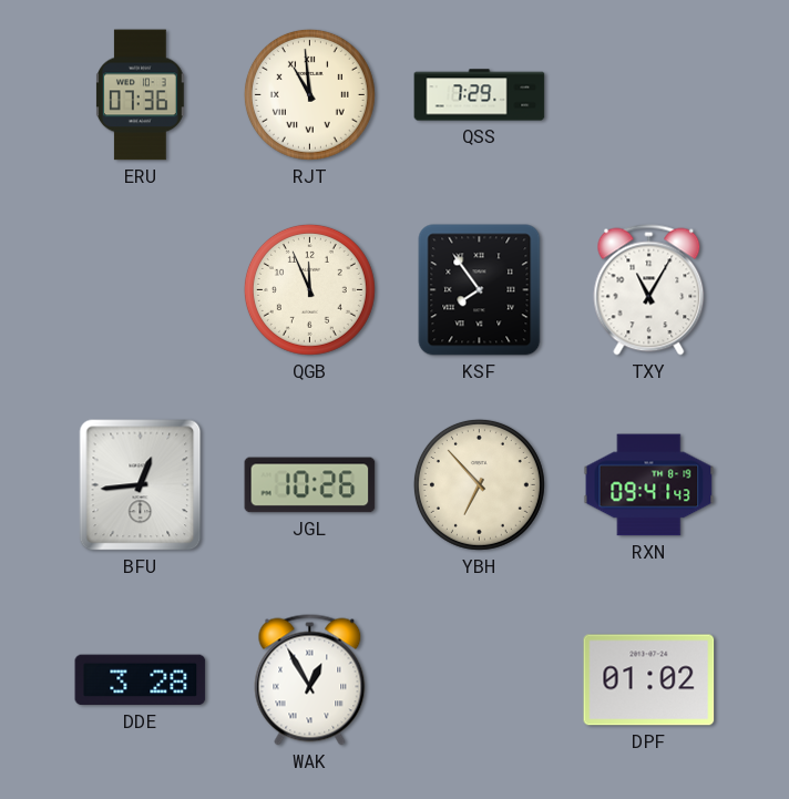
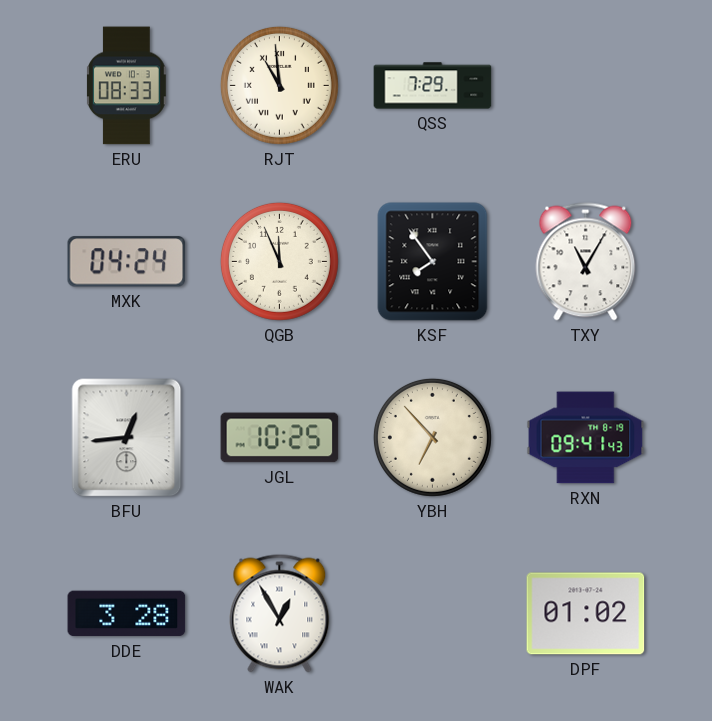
ERU: 07:36 -> 08:33
MXK: none -> 04:24
JGL: 10:26 -> 10:25
